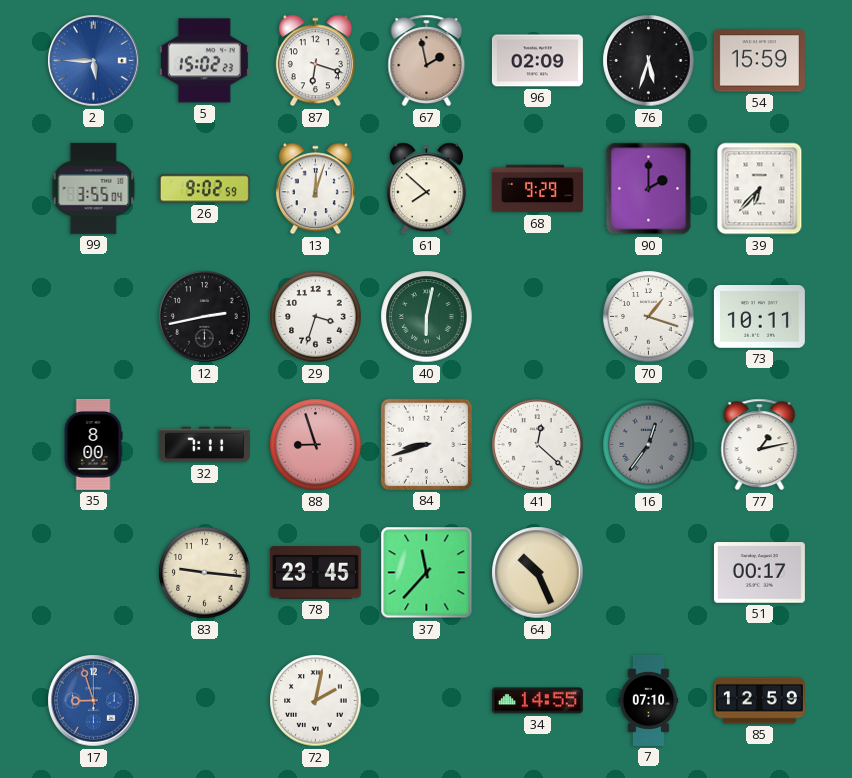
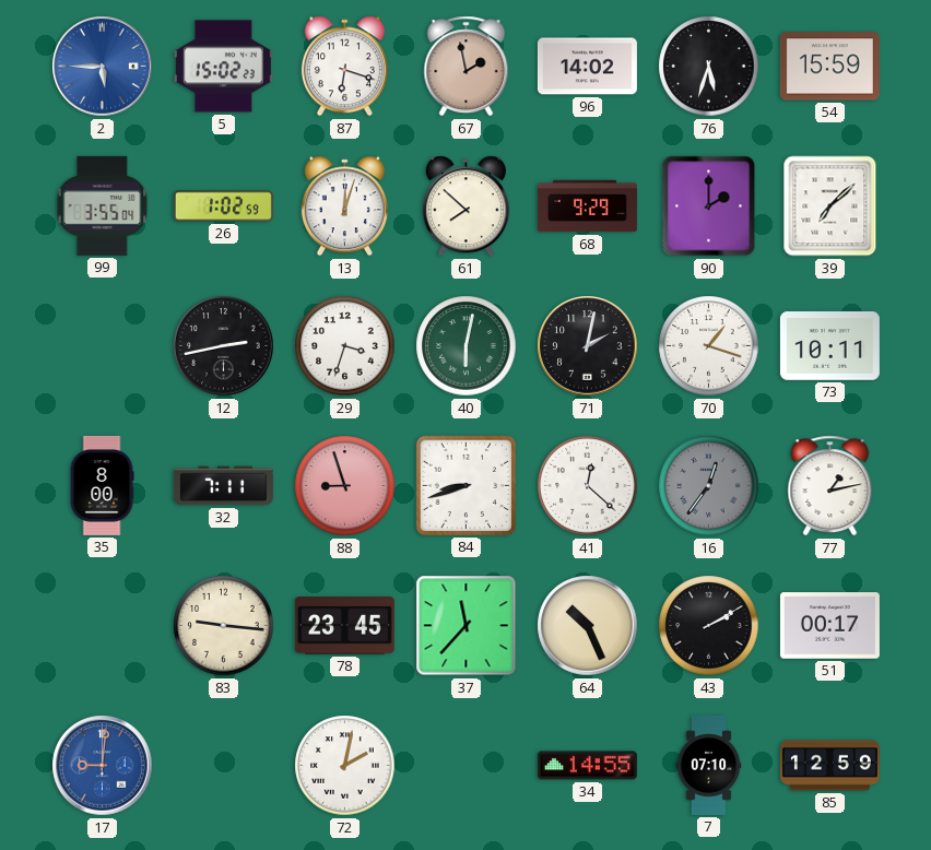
96: 02:09 -> 14:02
26: 9:02 -> 1:02
39: 6:37 -> 7:08
71: none -> 2:02
43: none -> 2:10
17: 8:57 -> 9:01
